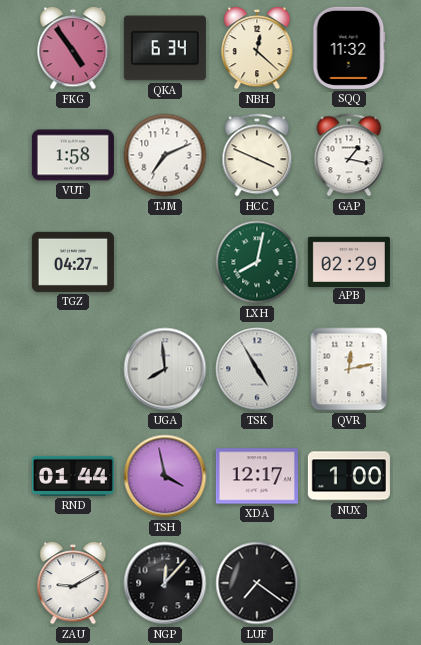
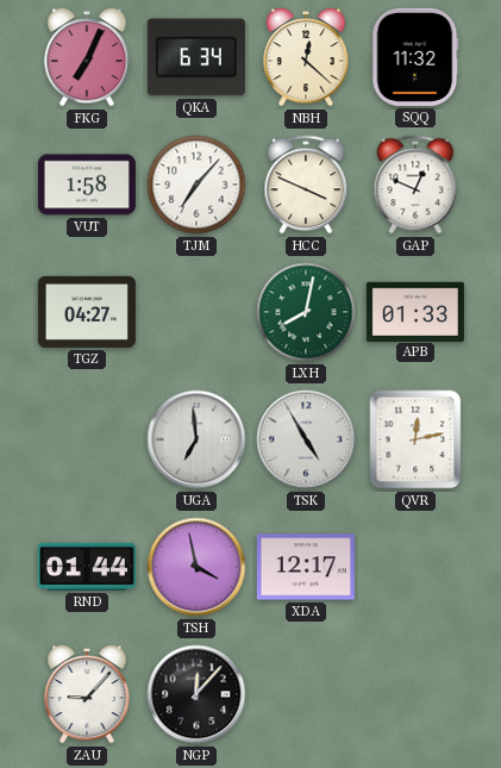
FKG: 4:54 -> 7:04
TJM: 7:11 -> 7:07
GAP: 1:17 -> 12:49
APB: 02:29 -> 01:33
UGA: 7:59 -> 6:59
NUX: 1:00 -> none
ZAU: 9:10 -> 9:07
LUF: 7:21 -> none
